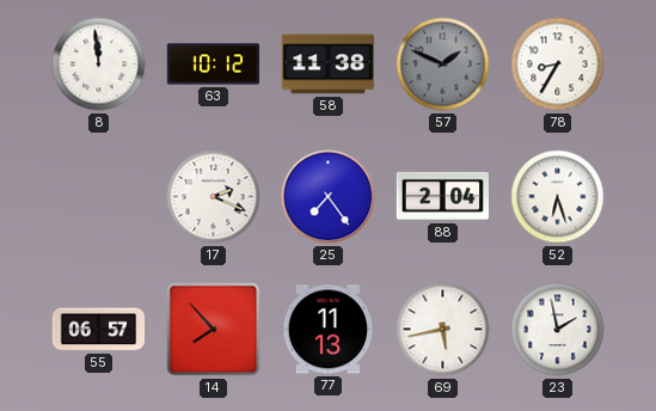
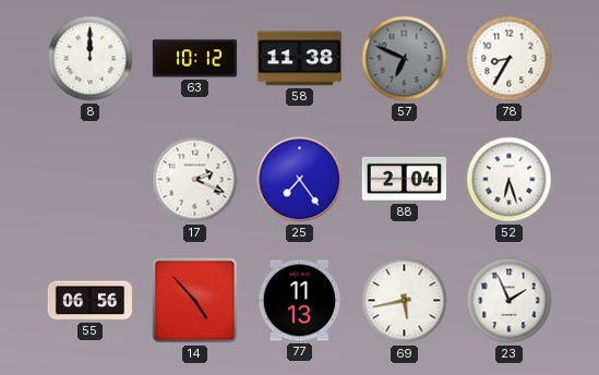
8: 11:59 -> 12:00
57: 1:49 -> 6:49
55: 06:57 -> 06:56
14: 7:53 -> 4:53
23: 1:58 -> 1:56
